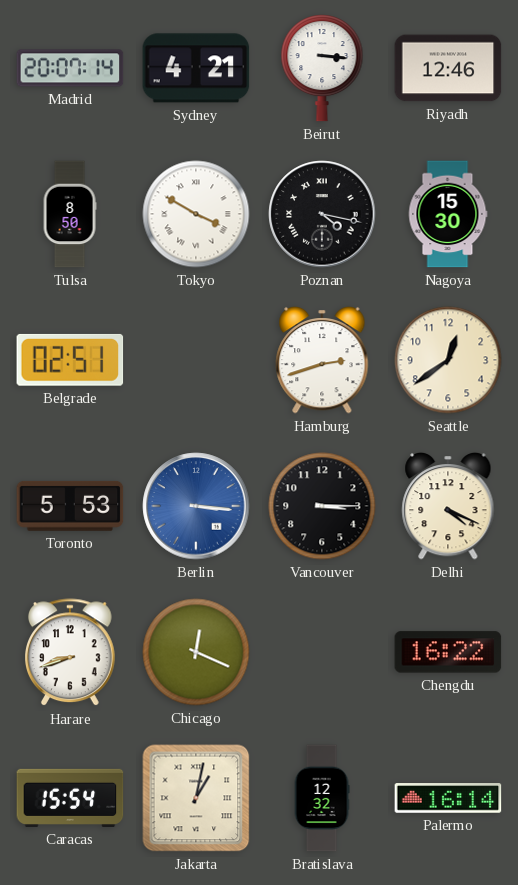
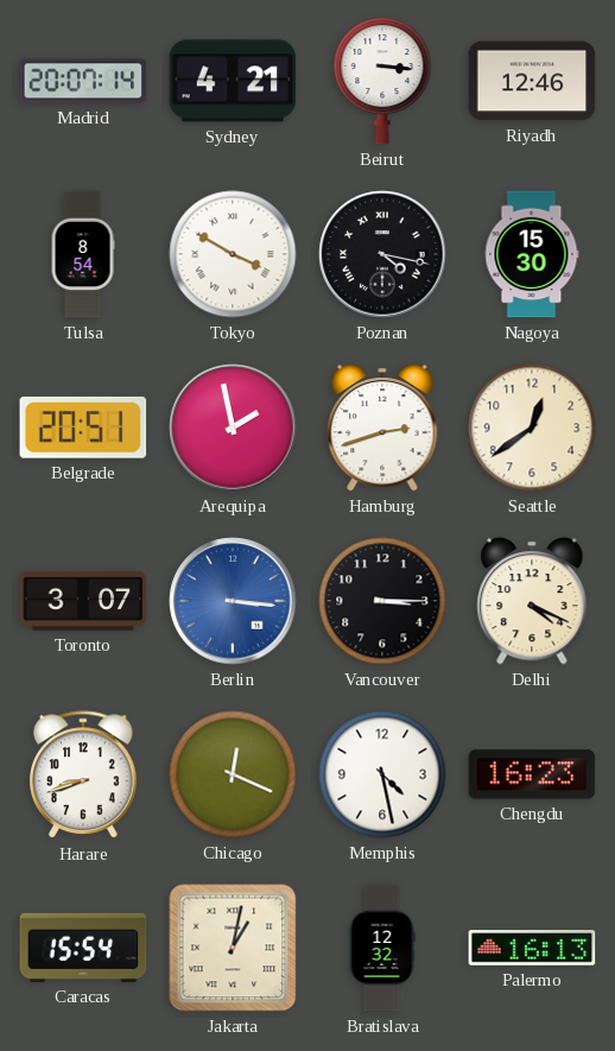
Tulsa: 8:50 -> 8:54
Belgrade: 02:51 -> 20:51
Arequipa: none -> 1:58
Toronto: 5:53 -> 3:07
Memphis: none -> 4:28
Chengdu: 16:22 -> 16:23
Palermo: 16:14 -> 16:13
